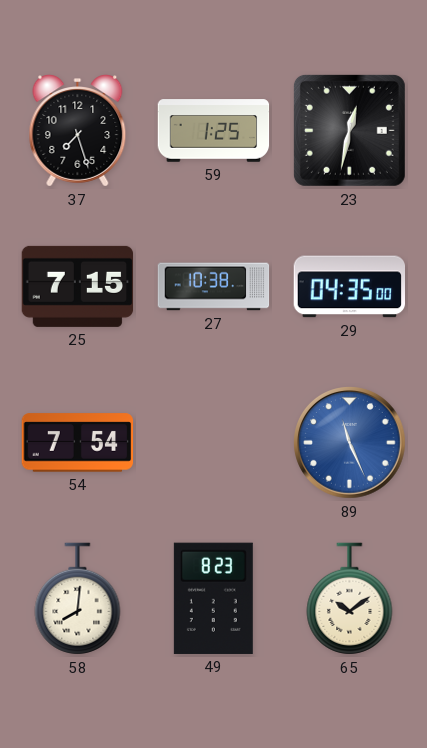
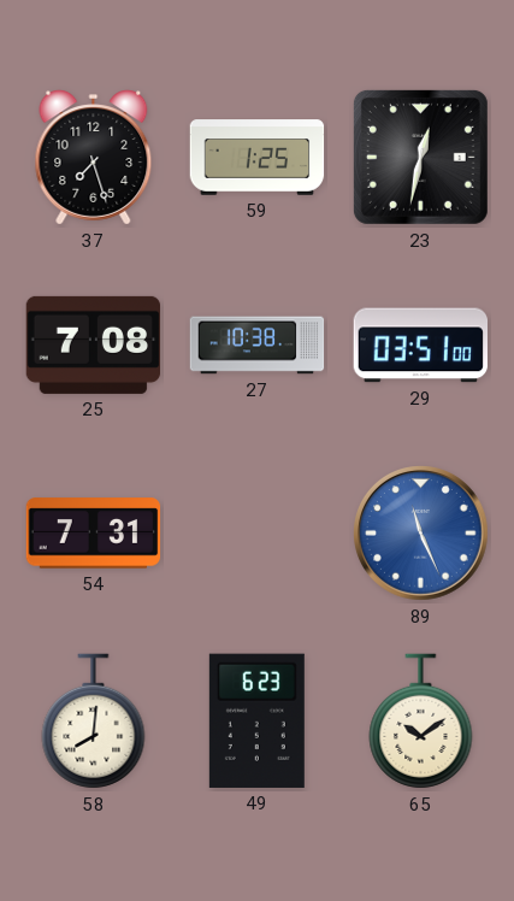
25: 7:15 -> 7:08
29: 04:35 -> 03:51
54: 7:54 -> 7:31
49: 8:23 -> 6:23
